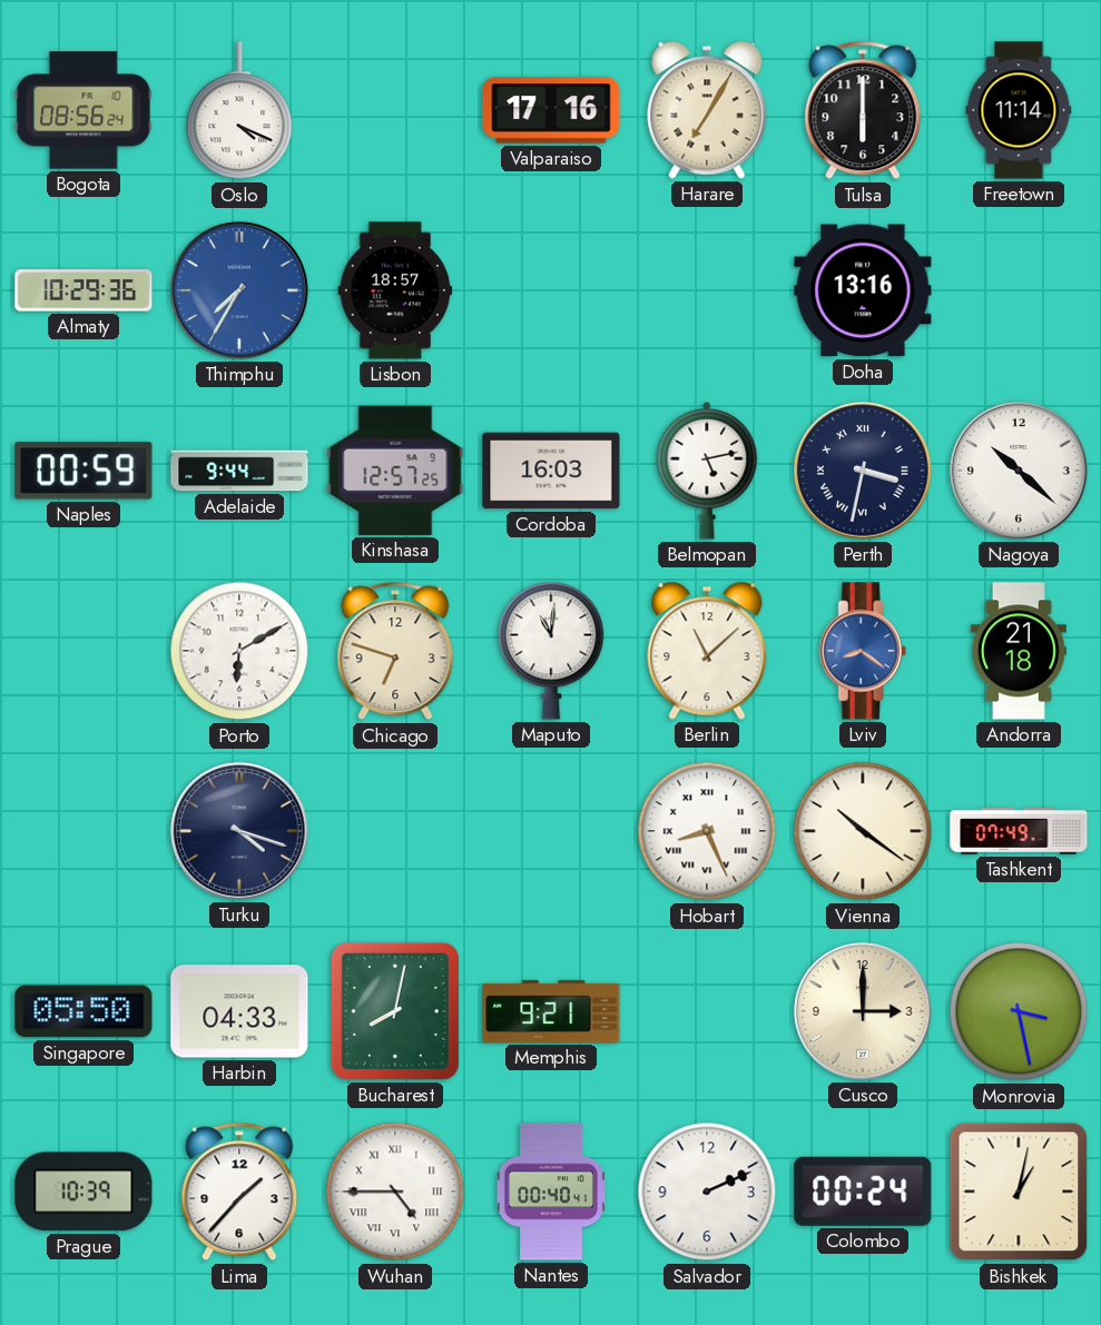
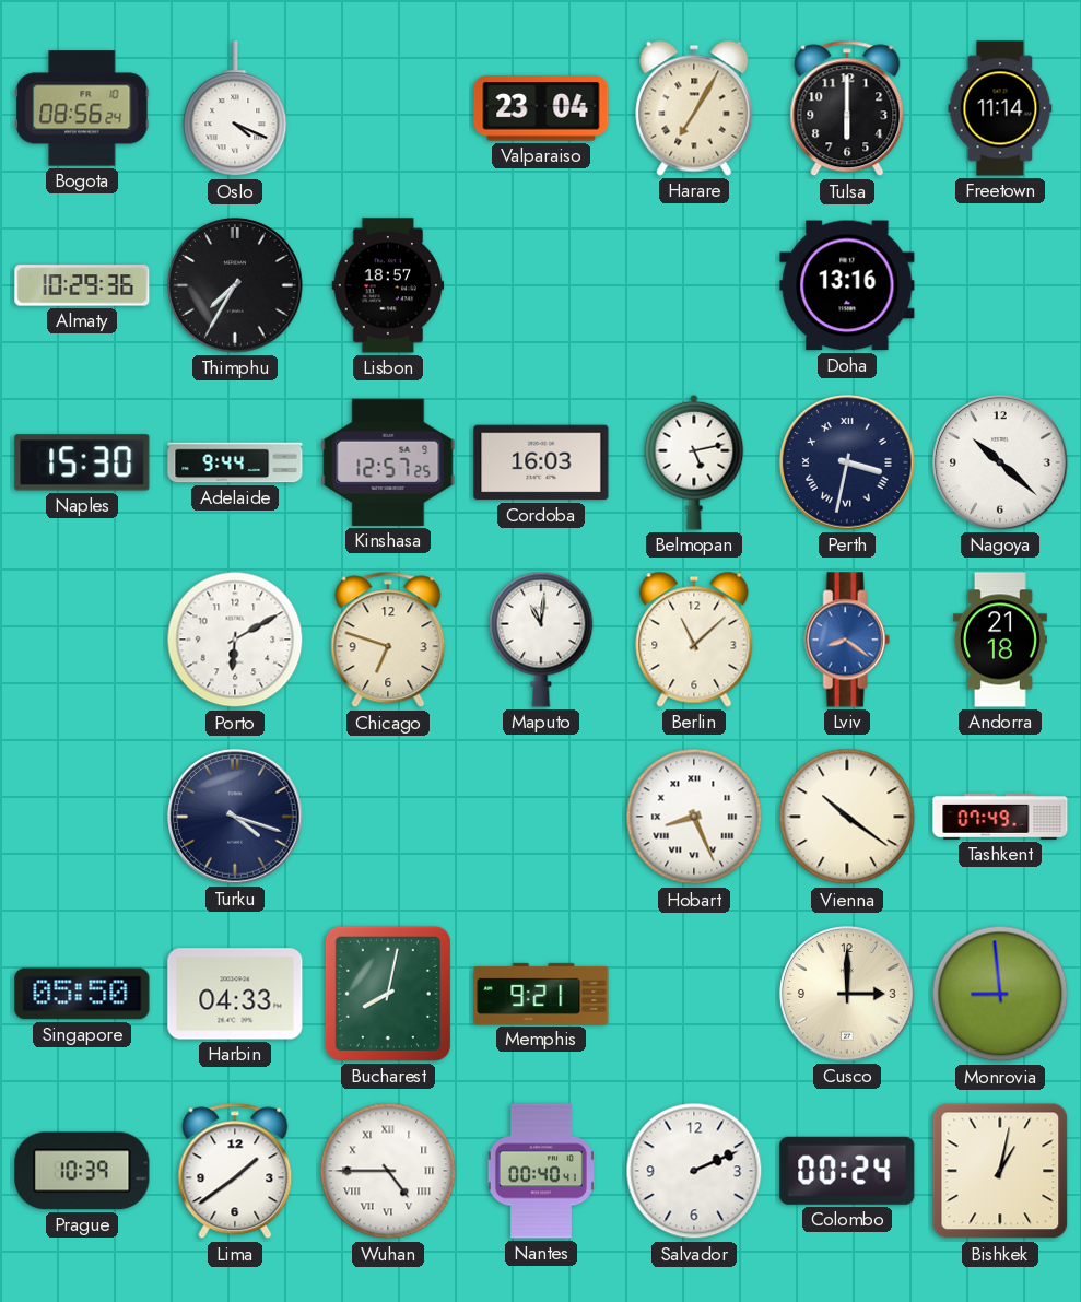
Valparaiso: 17:16 -> 23:04
Thimphu dial: blue -> black
Naples: 00:59 -> 15:30
Monrovia: 3:28 -> 8:59
Lima: 1:37 -> 1:39
